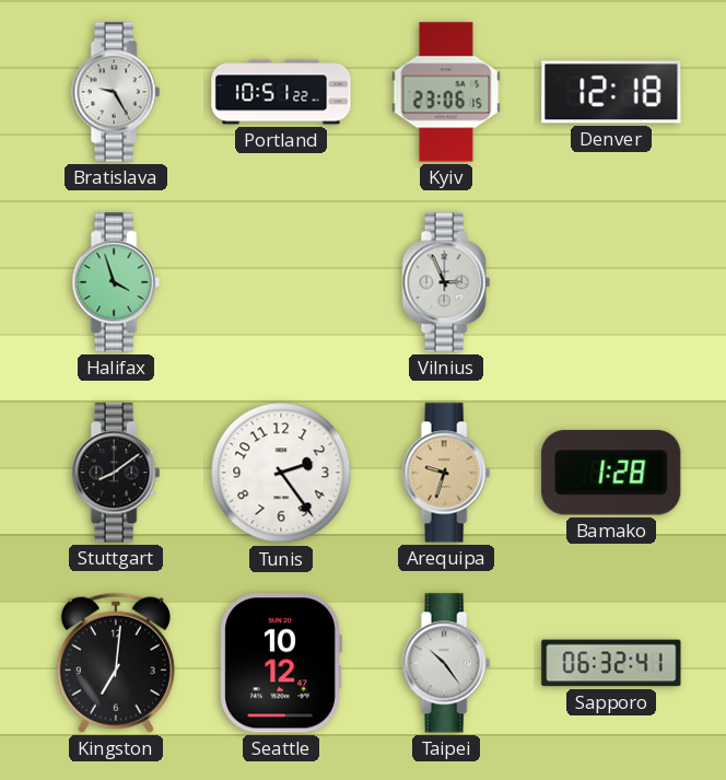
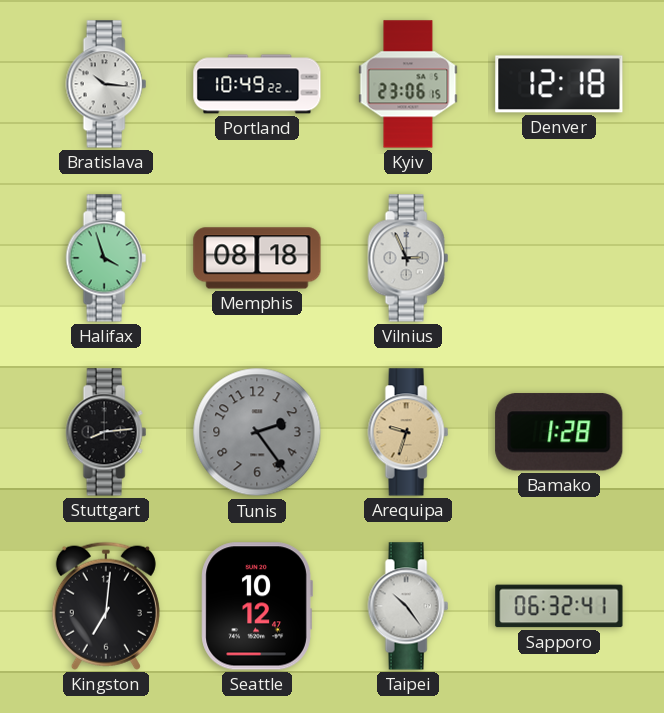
Bratislava: 9:25 -> 10:16
Portland: 10:51 -> 10:49
Memphis: none -> 08:18
Stuttgart: 8:09 -> 8:14
Tunis dial: white -> grey
